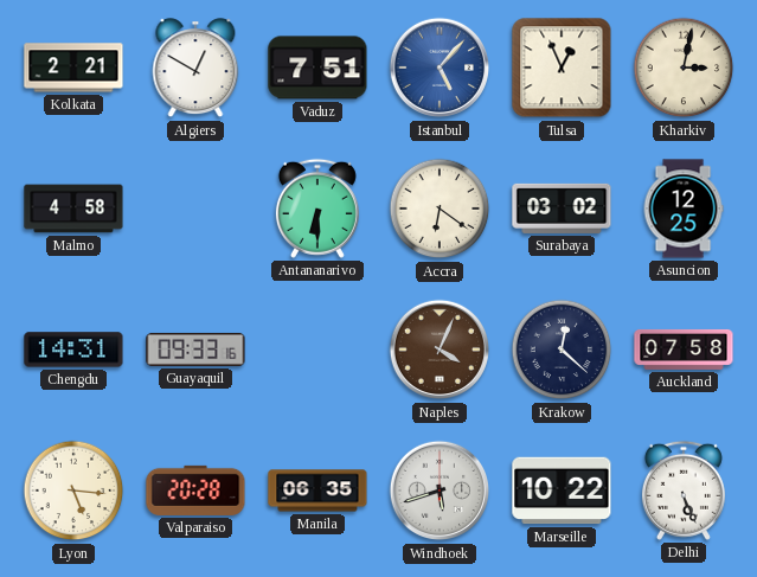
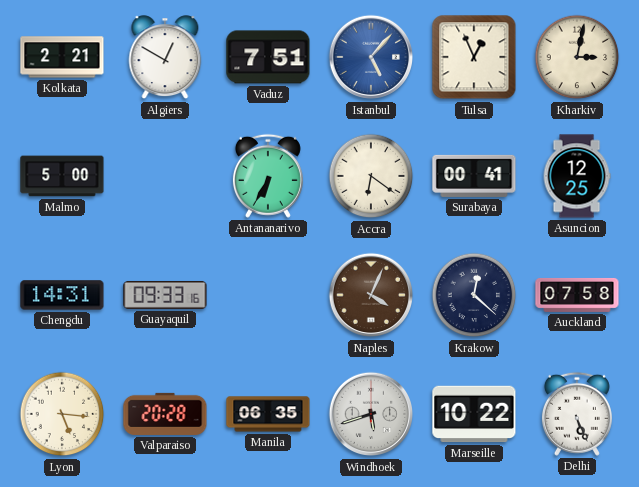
Malmo: 4:58 -> 5:00
Antananarivo: 6:30 -> 6:35
Surabaya: 03:02 -> 00:41
